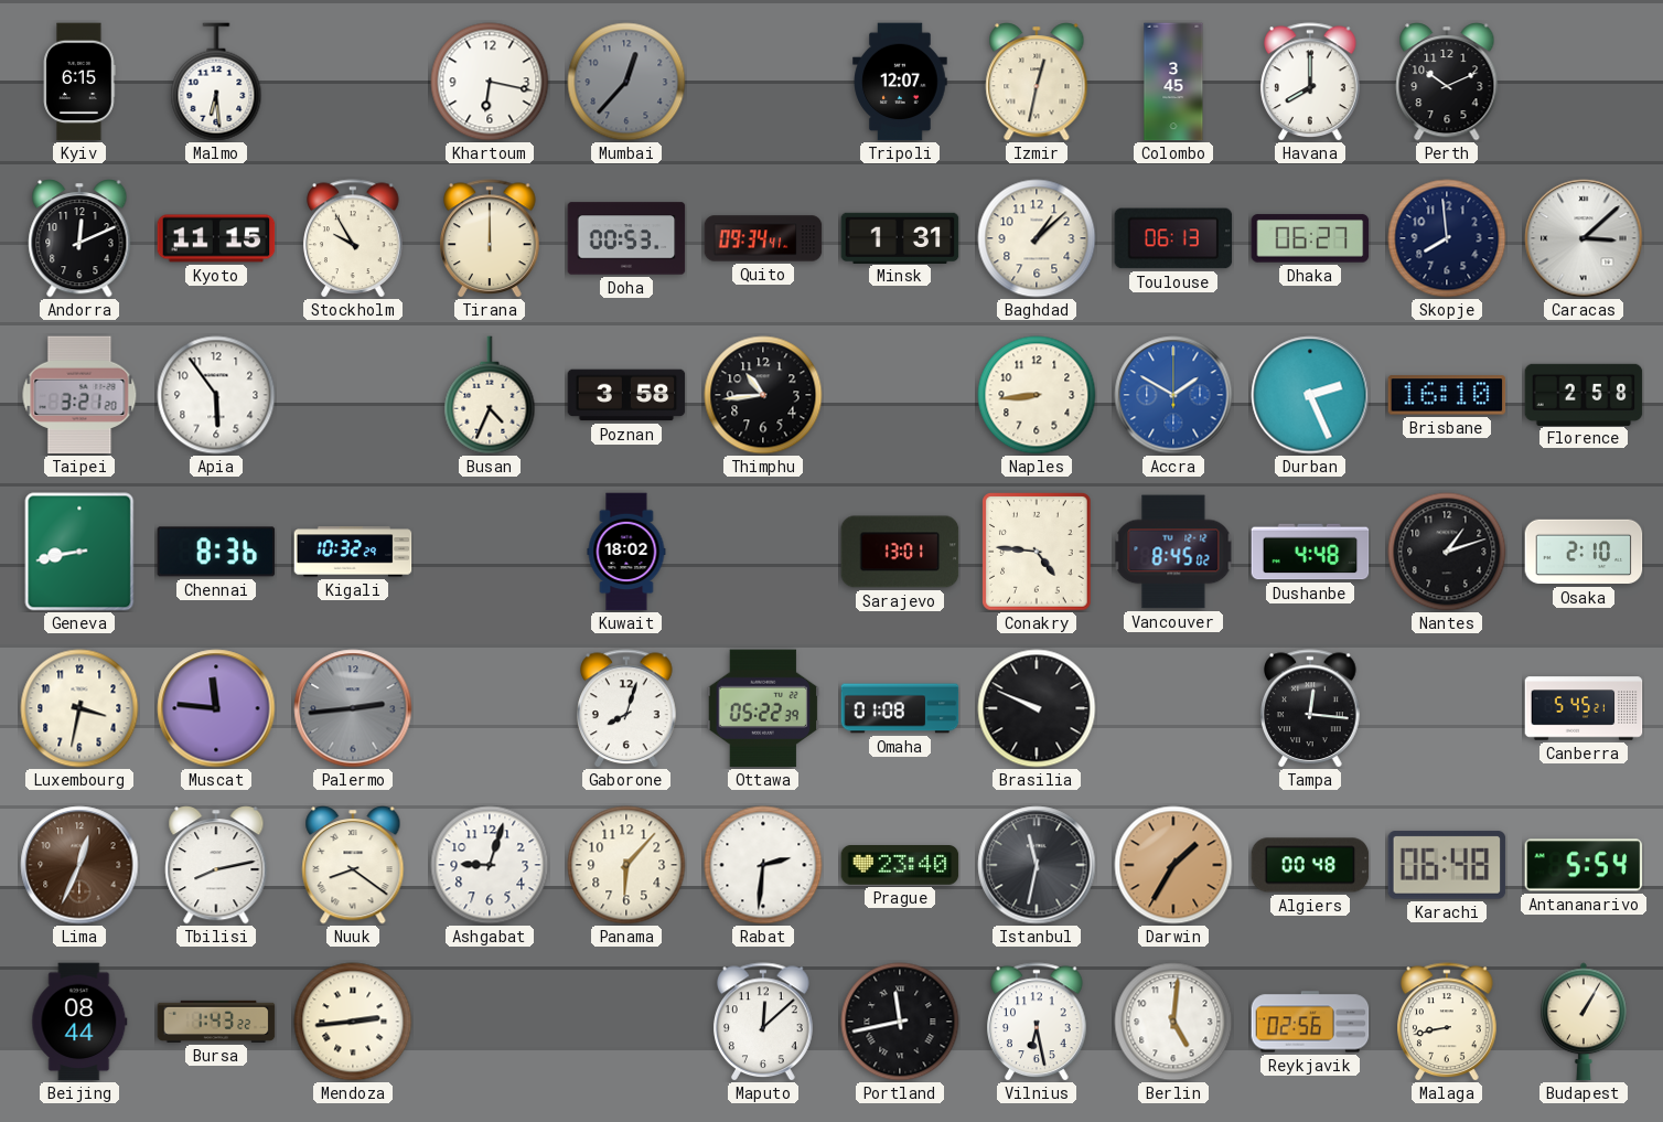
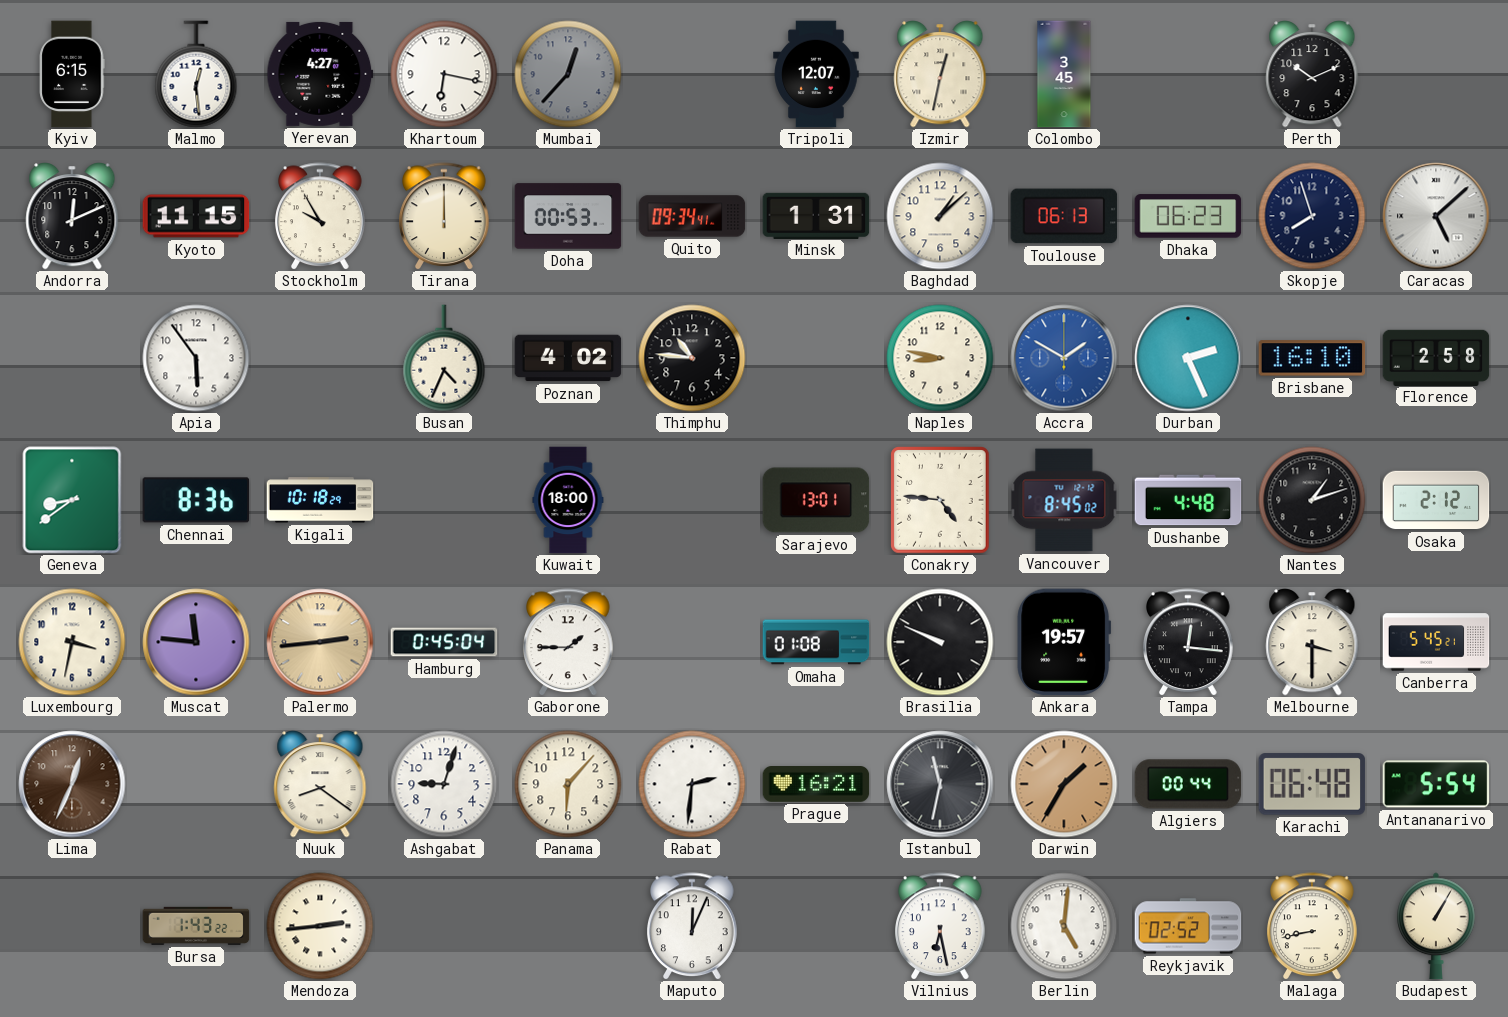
Malmo: 6:29 -> 12:29
Yerevan: none -> 4:27
Havana: 8:00 -> none
Dhaka: 06:27 -> 06:23
Skopje: 7:59 -> 7:57
Caracas: 3:08 -> 5:08
Taipei: 3:21 -> none
Poznan: 3:58 -> 4:02
Thimphu: 10:44 -> 10:46
Naples: 8:44 -> 8:47
Geneva: 8:43 -> 8:39
Kigali: 10:32 -> 10:18
Kuwait: 18:02 -> 18:00
Osaka: 2:10 -> 2:12
Palermo dial: grey -> champagne
Hamburg: none -> 0:45
Gaborone: 8:03 -> 1:45
Ottawa: 05:22 -> none
Ankara: none -> 19:57
Melbourne: none -> 3:30
Tbilisi: 8:13 -> none
Prague: 23:40 -> 16:21
Algiers: 00:48 -> 00:44
Beijing: 08:44 -> none
Maputo: 12:08 -> 12:04
Portland: 11:43 -> none
Reykjavik: 02:56 -> 02:52
